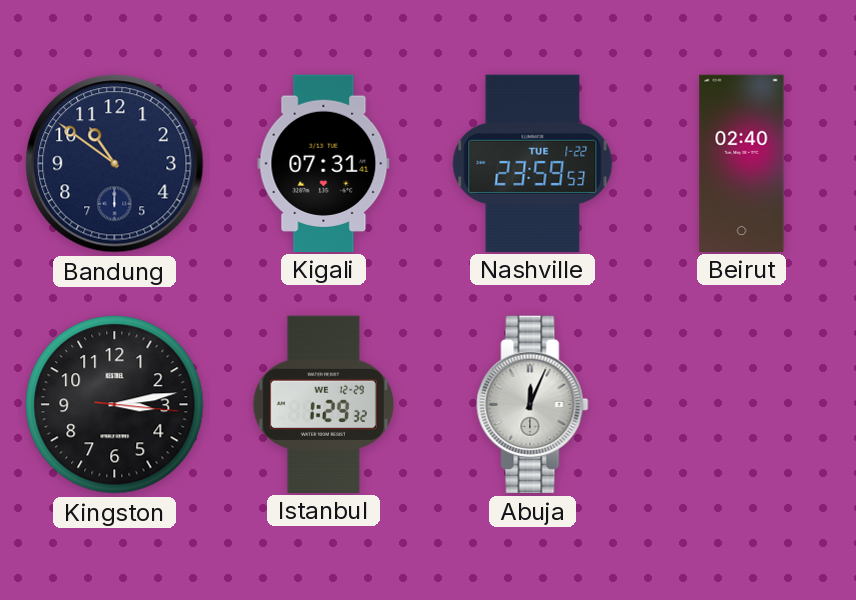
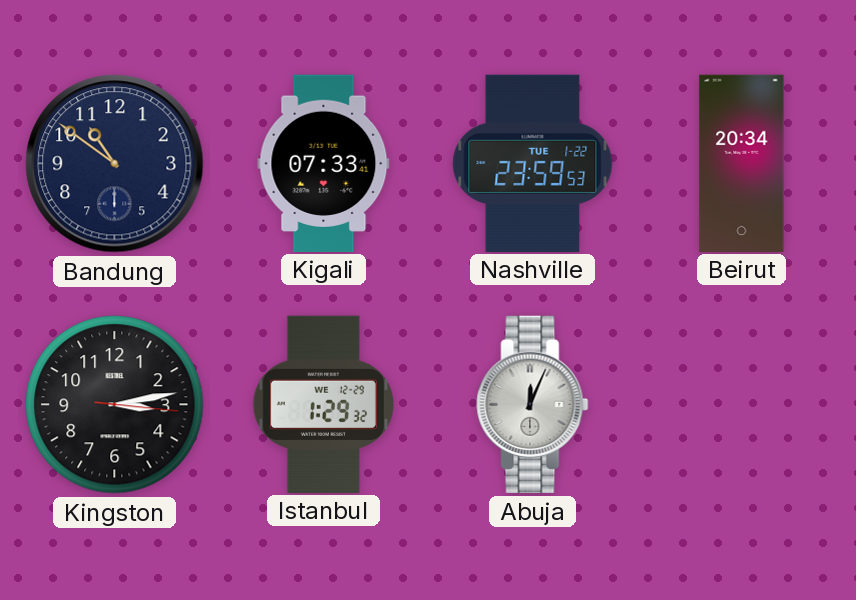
Kigali: 07:31 -> 07:33
Beirut: 02:40 -> 20:34
